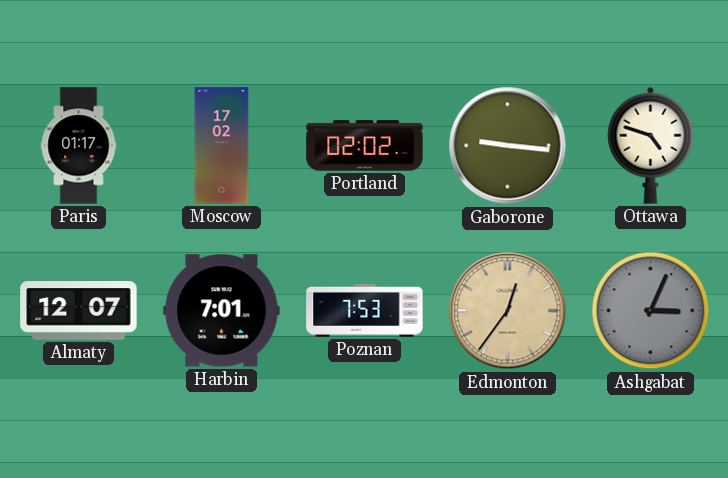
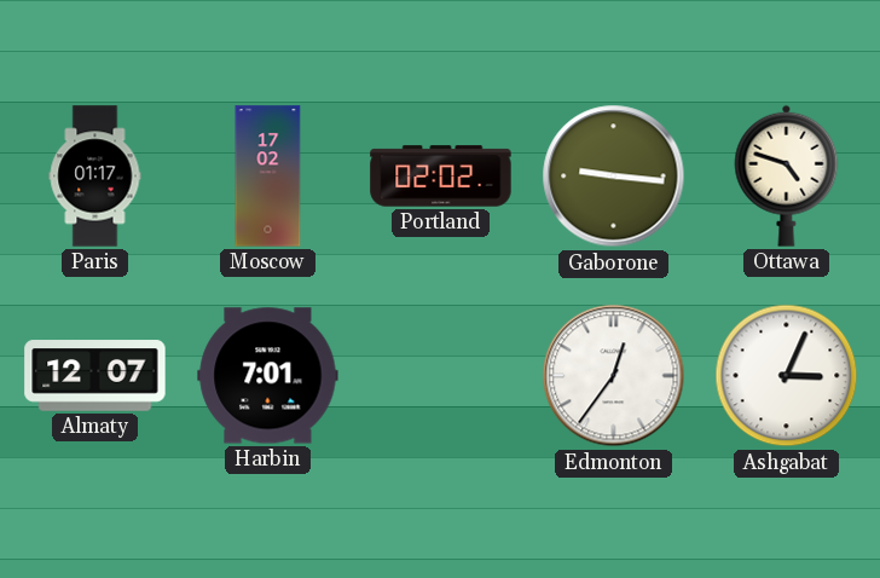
Poznan: 7:53 -> none
Edmonton dial: champagne -> white
Ashgabat dial: grey -> white
